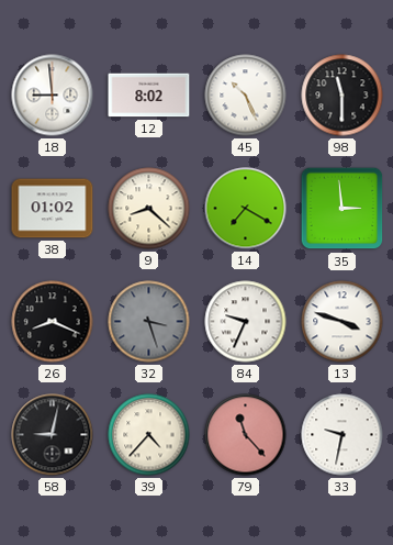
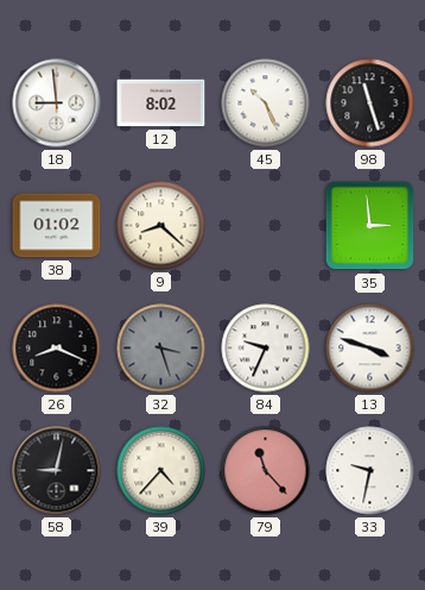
98: 11:30 -> 11:27
14: 7:20 -> none
